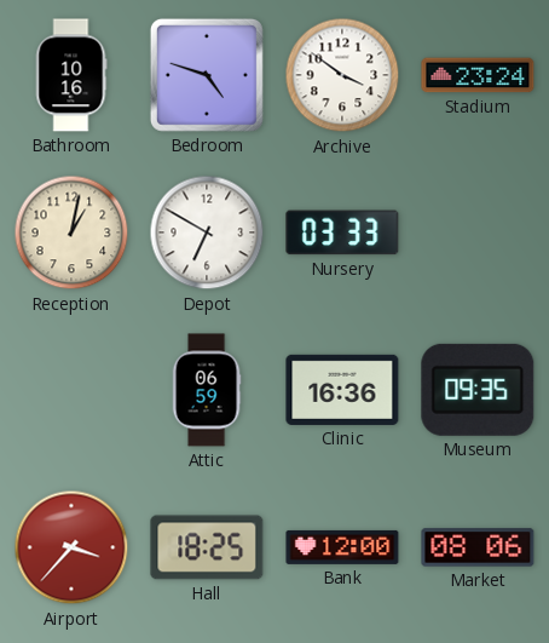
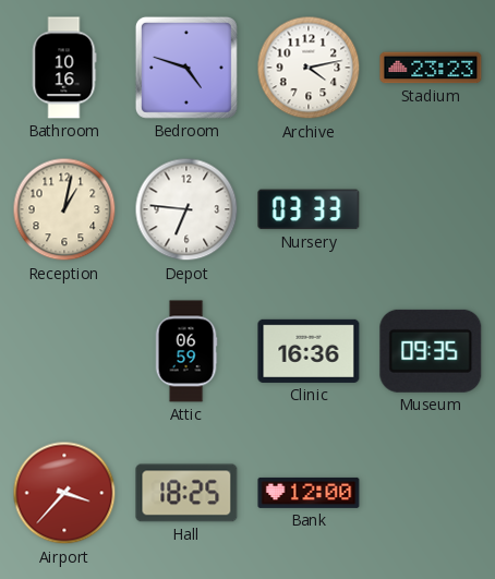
Archive: 3:51 -> 4:13
Stadium: 23:24 -> 23:23
Depot: 6:50 -> 6:46
Market: 08:06 -> none
